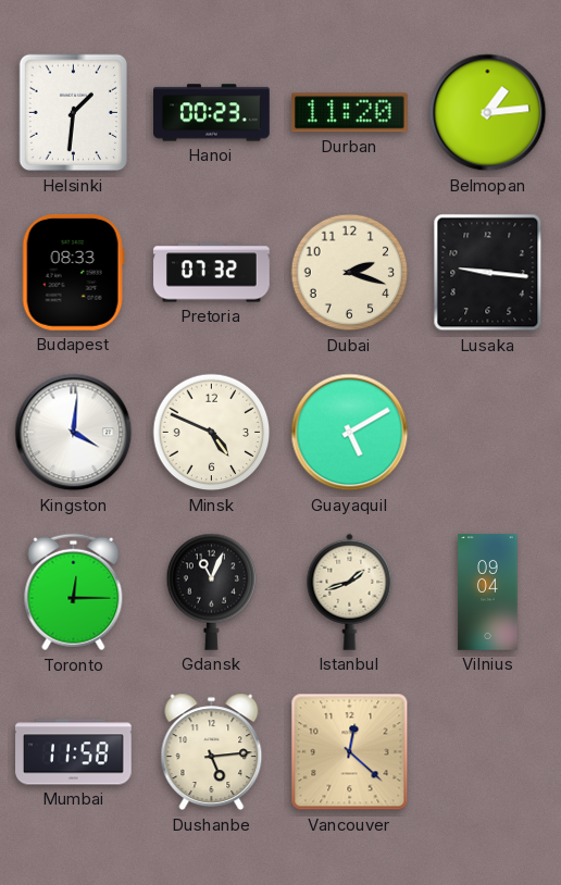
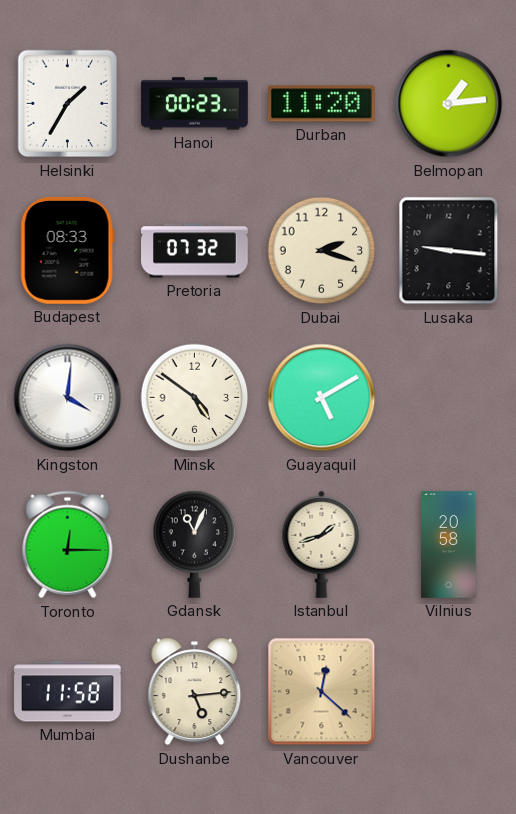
Helsinki: 1:31 -> 1:35
Minsk: 4:49 -> 4:51
Vilnius: 09:04 -> 20:58
